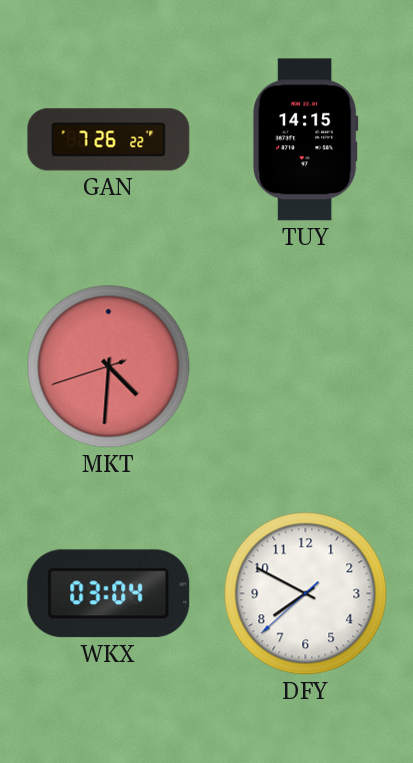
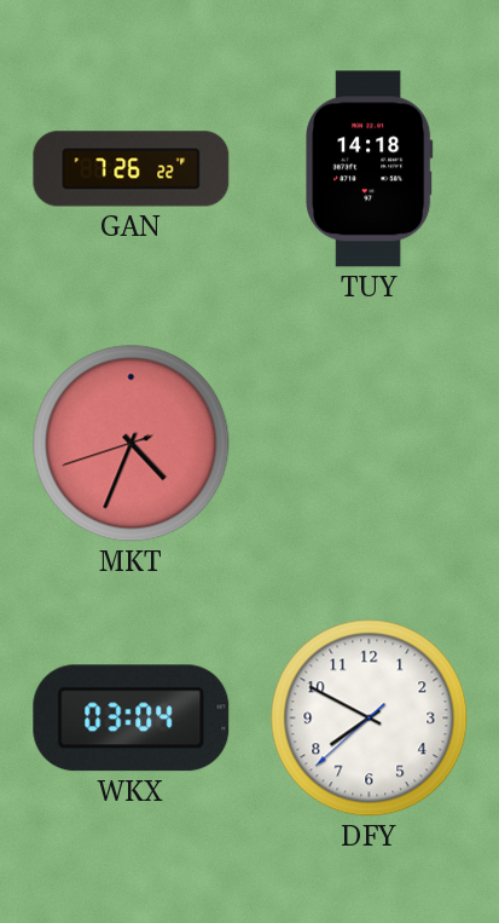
TUY: 14:15 -> 14:18
MKT: 4:30 -> 4:33
